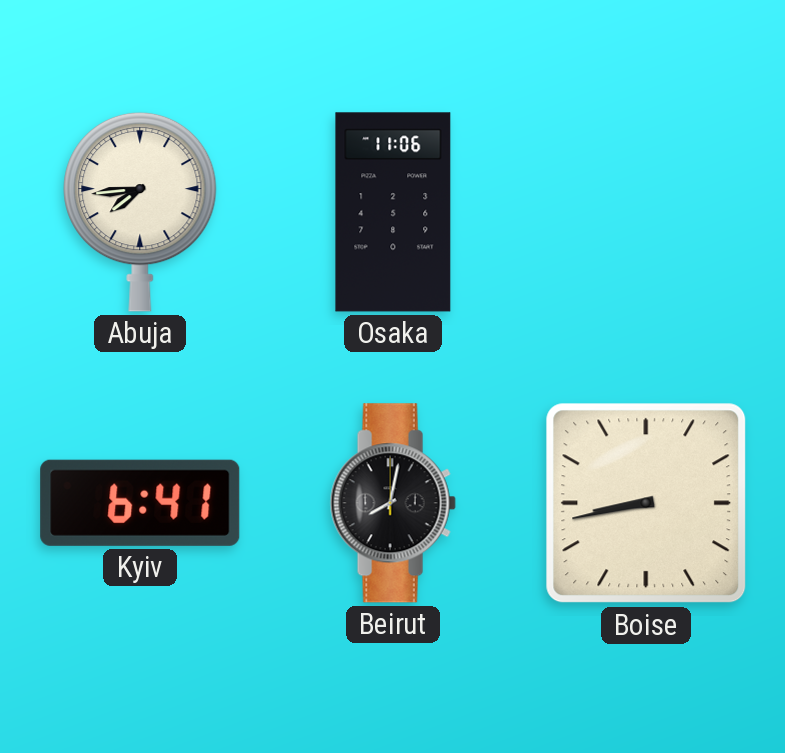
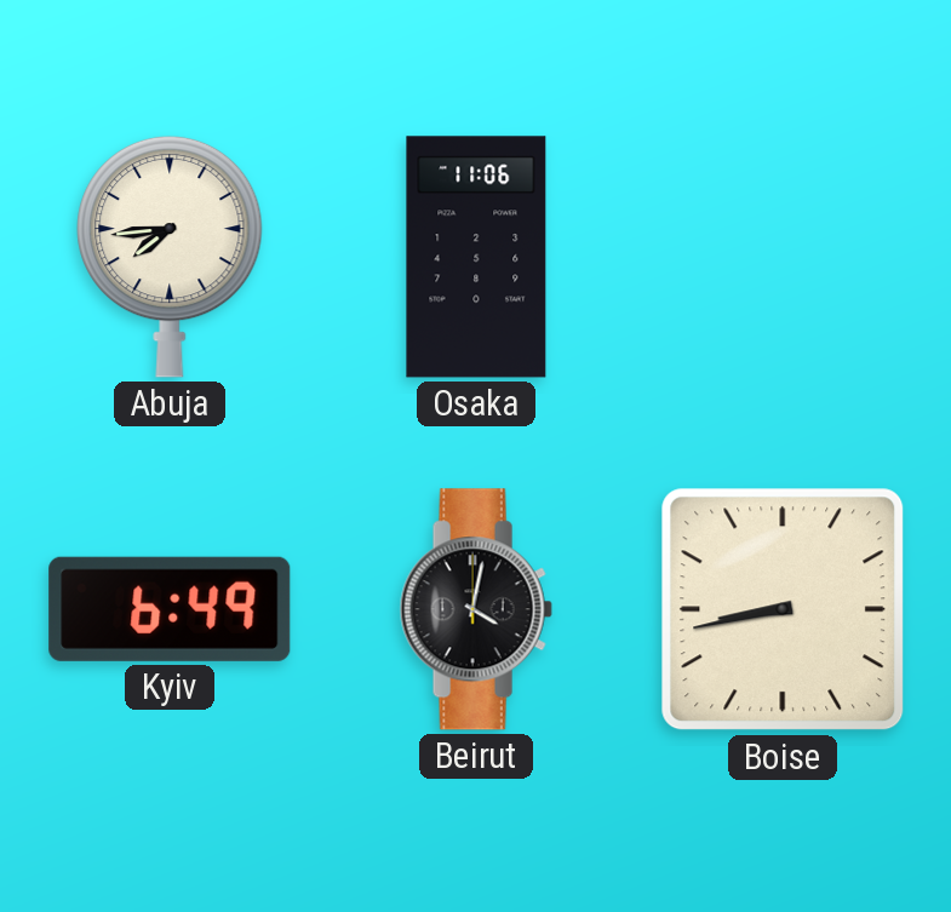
Kyiv: 6:41 -> 6:49
Beirut: 8:02 -> 4:02
